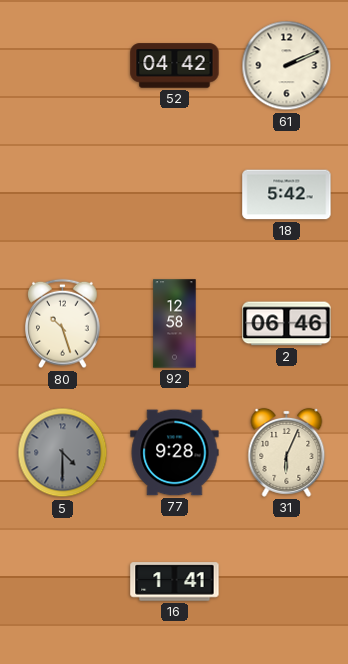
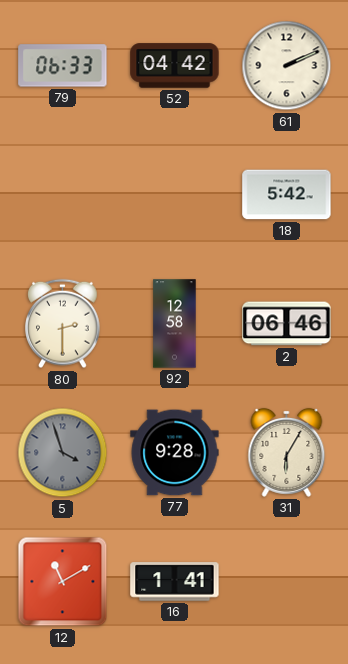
79: none -> 06:33
80: 10:27 -> 2:30
5: 4:30 -> 3:57
31: 6:04 -> 6:05
12: none -> 11:10
